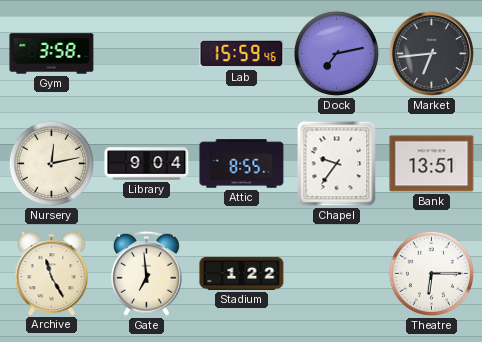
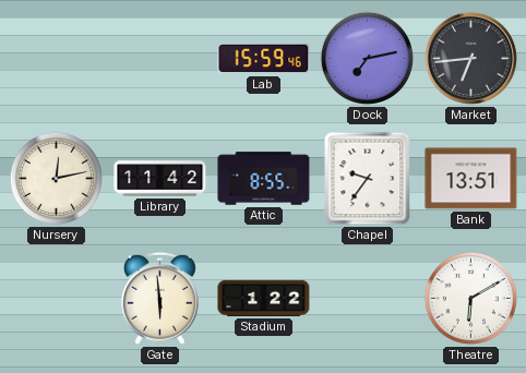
Gym: 3:58 -> none
Library: 9:04 -> 11:42
Archive: 11:25 -> none
Gate: 6:59 -> 5:59
Theatre: 6:15 -> 6:10
